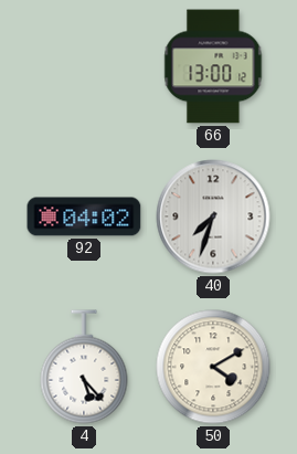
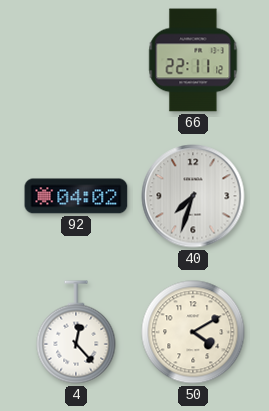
66: 13:00 -> 22:11
4: 5:23 -> 12:23
